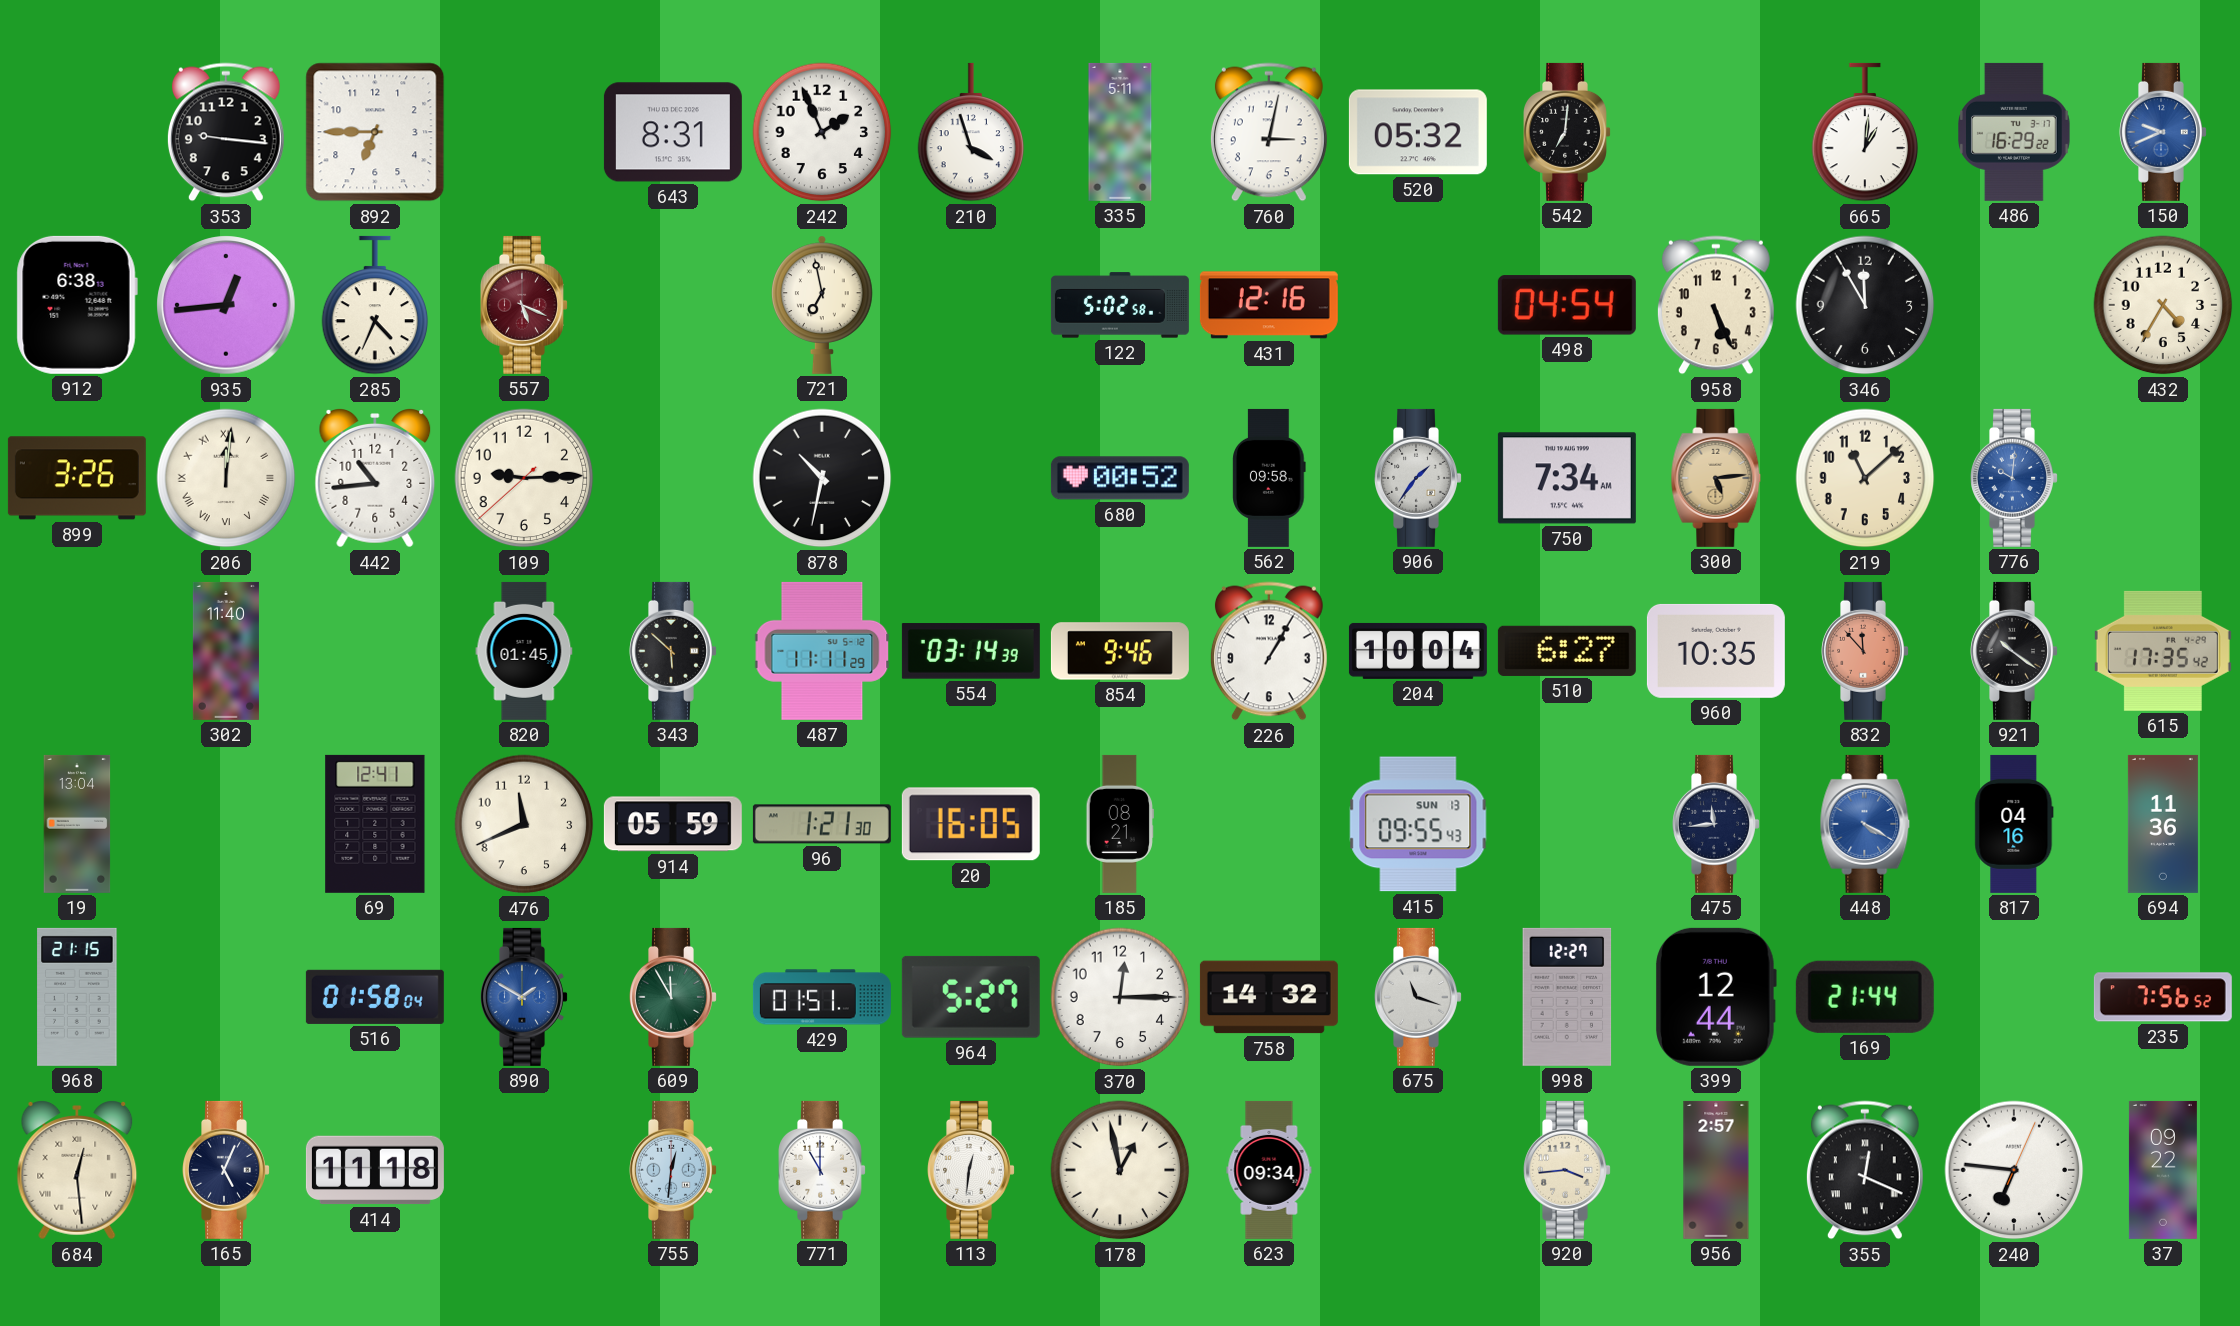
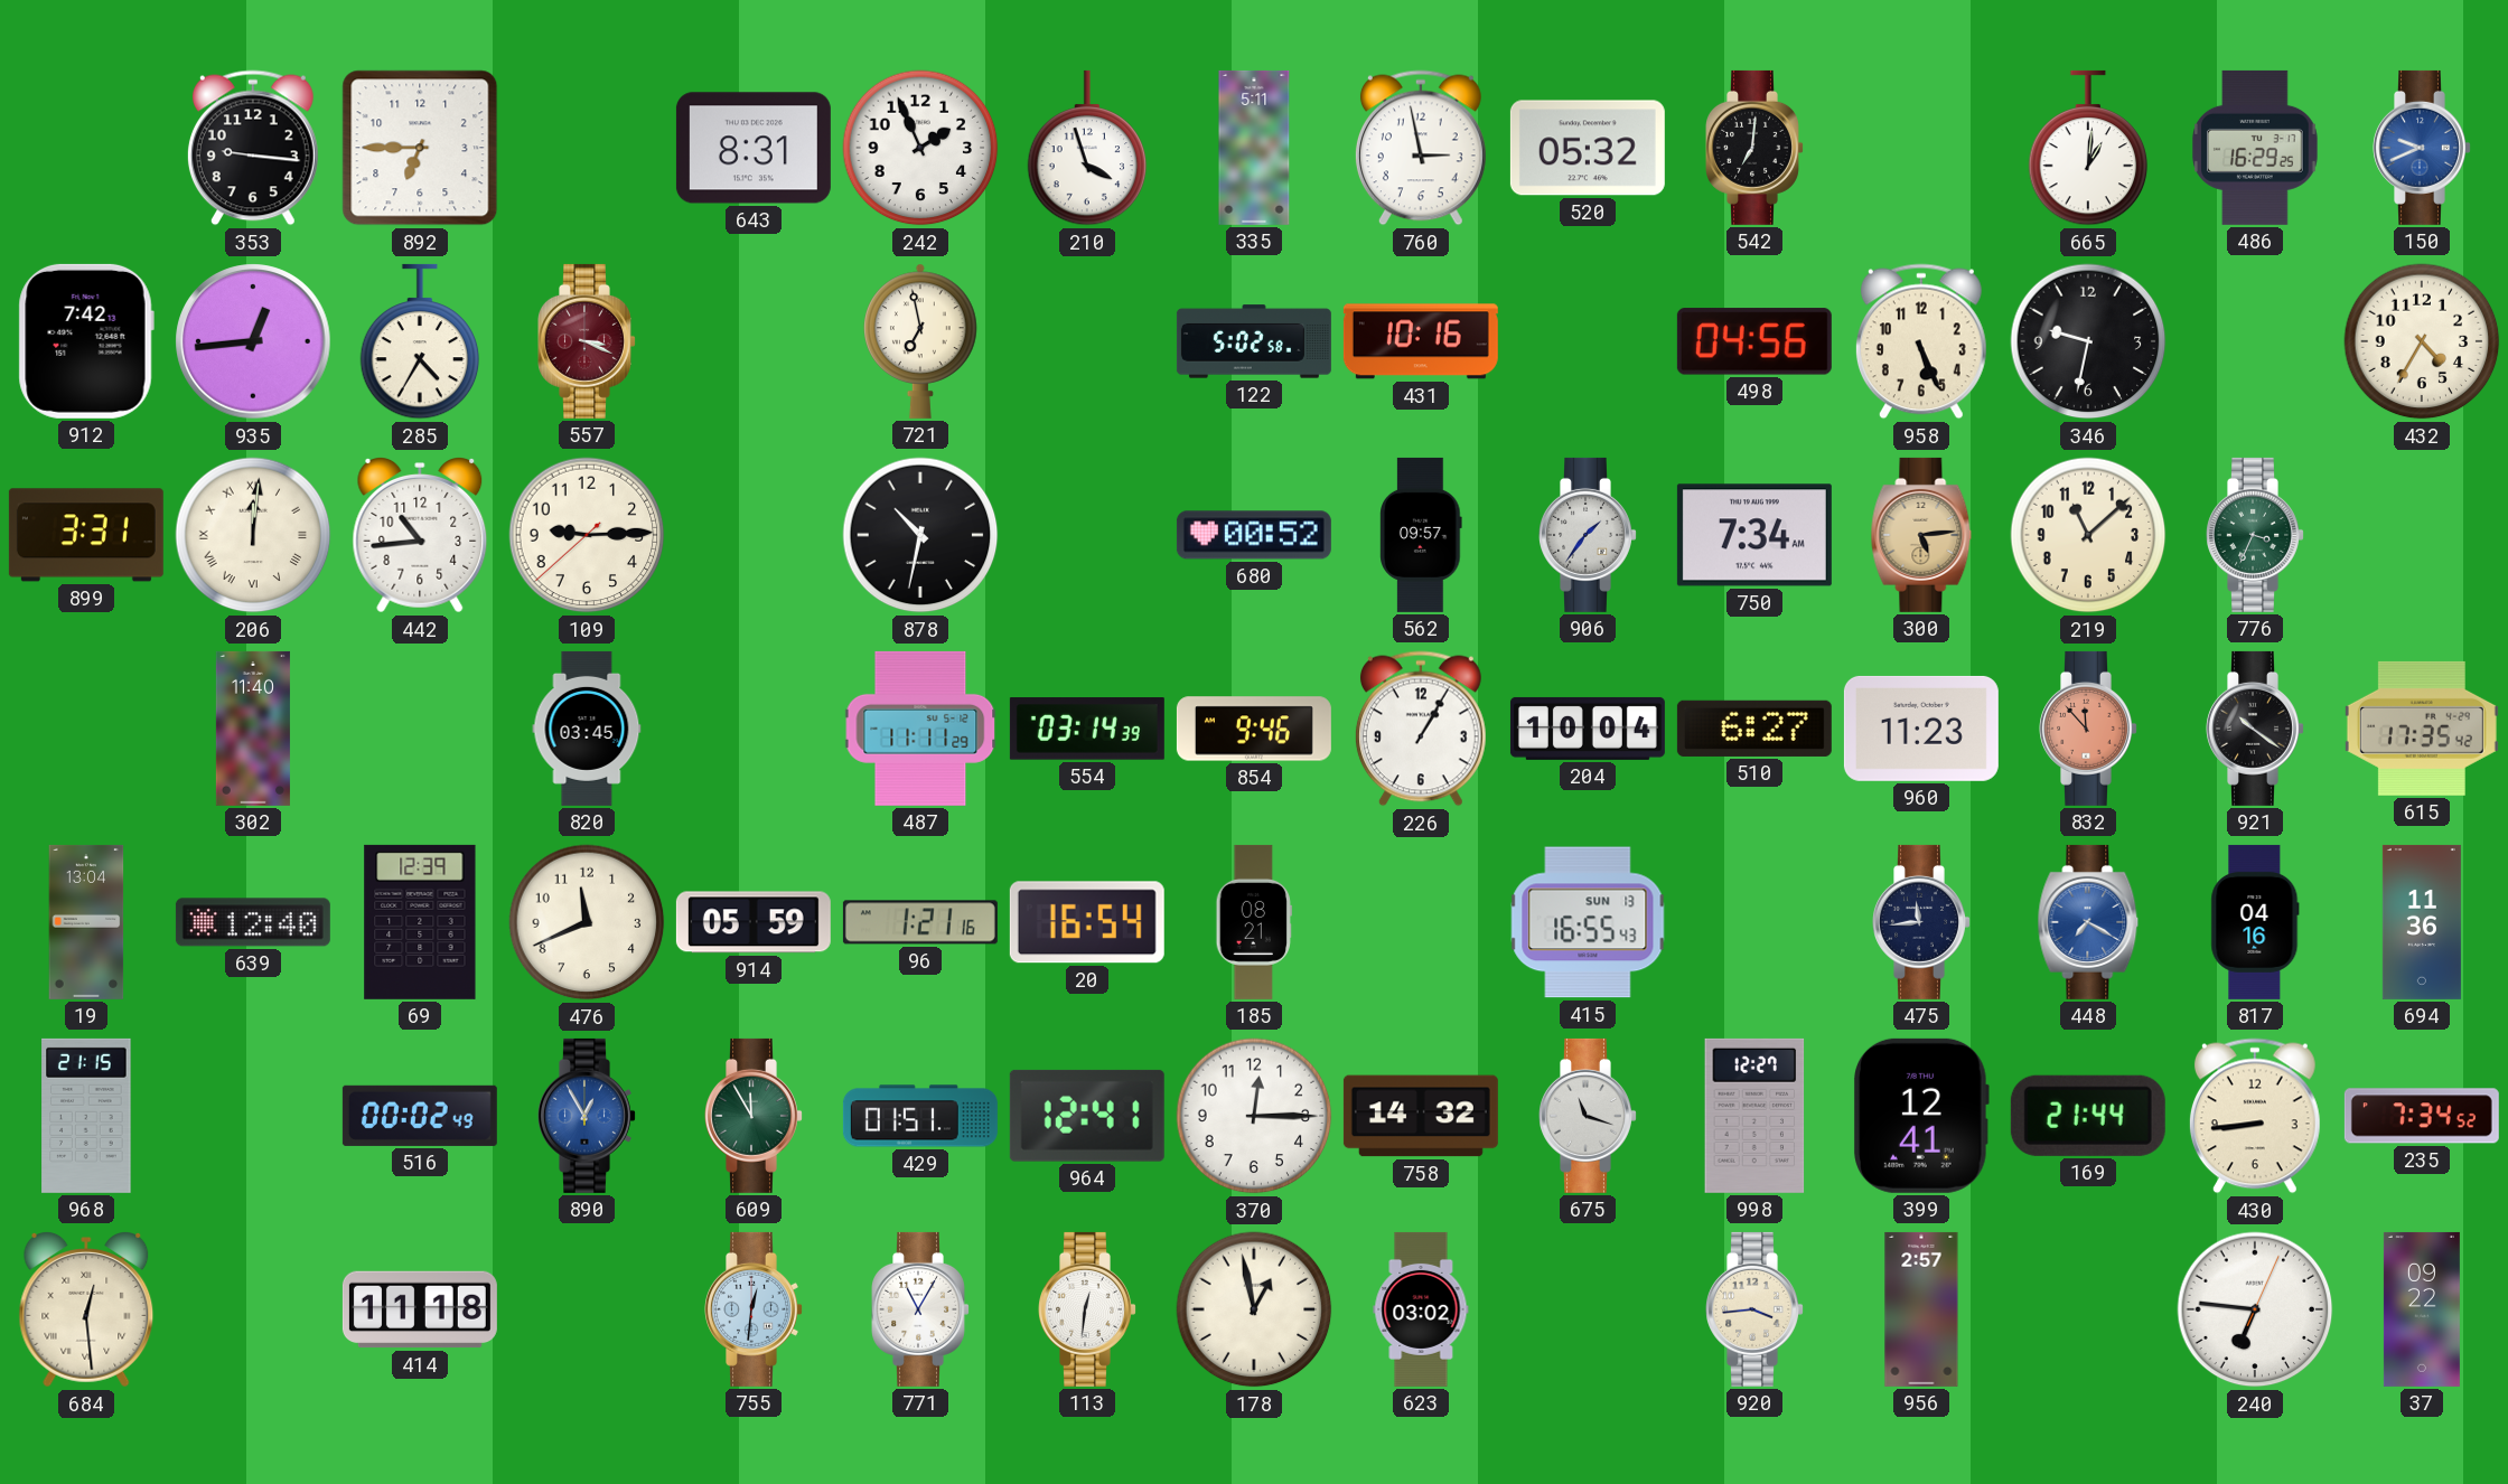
760: 3:02 -> 2:58
486: 16:29:22 -> 16:29:25
912: 6:38 -> 7:42
285: 4:34 -> 4:35
557: 5:19 -> 3:19
431: 12:16 -> 10:16
498: 04:54 -> 04:56
346: 11:55 -> 9:32
899: 3:26 -> 3:31
562: 09:58 -> 09:57
776: 10:01 -> 3:34
776 dial: blue -> green
820: 01:45 -> 03:45
343: 5:52 -> none
960: 10:35 -> 11:23
639: none -> 12:40
69: 12:41 -> 12:39
96: 1:21:30 -> 1:21:16
20: 16:05 -> 16:54
415: 09:55 -> 16:55
448: 4:20 -> 7:20
516: 01:58 -> 00:02
890: 1:50 -> 12:55
964: 5:27 -> 12:41
399: 12:44 -> 12:41
430: none -> 8:44
235: 7:56 -> 7:34
165: 5:04 -> none
771: 11:00 -> 11:05
623: 09:34 -> 03:02
355: 12:19 -> none
